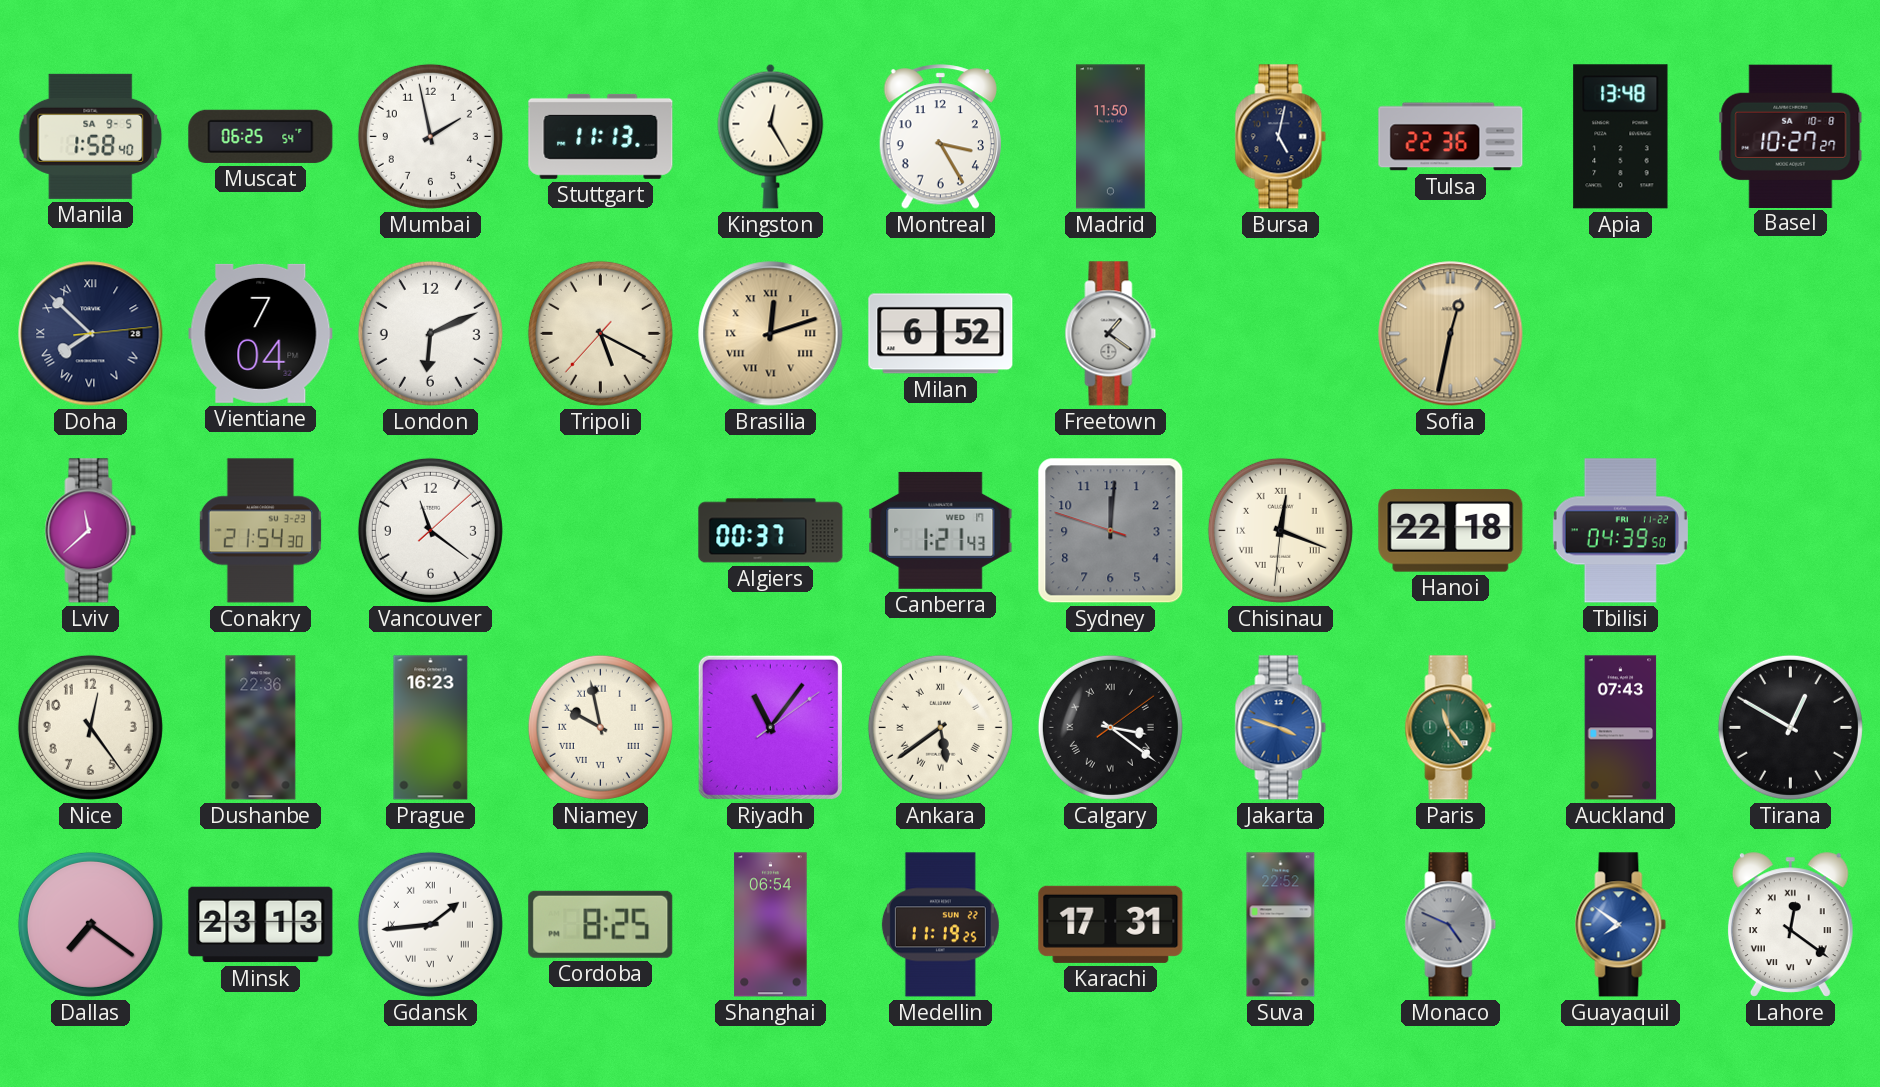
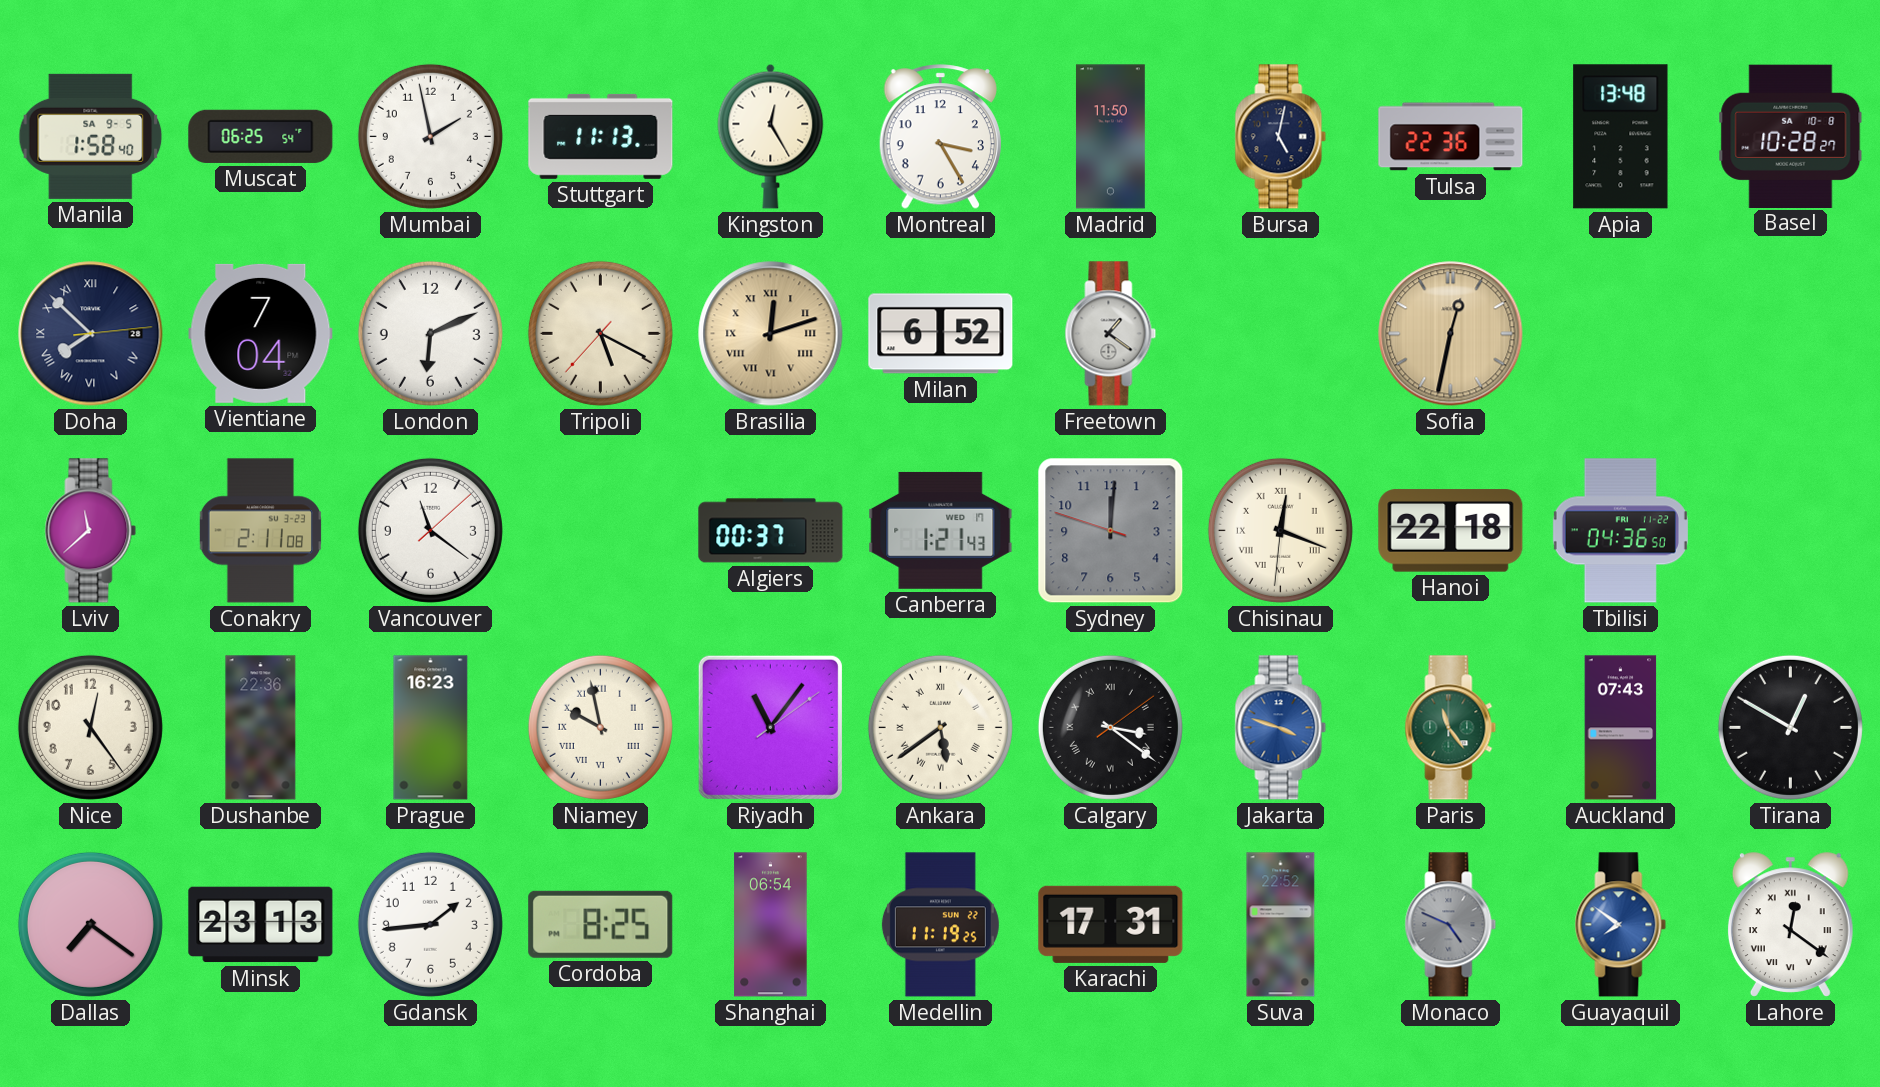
Basel: 10:27 -> 10:28
Conakry: 21:54 -> 2:11
Tbilisi: 04:39 -> 04:36
Gdansk numerals: Roman -> Arabic
